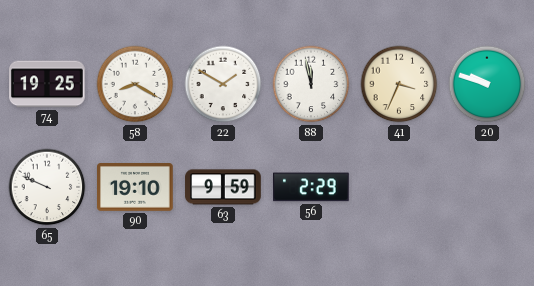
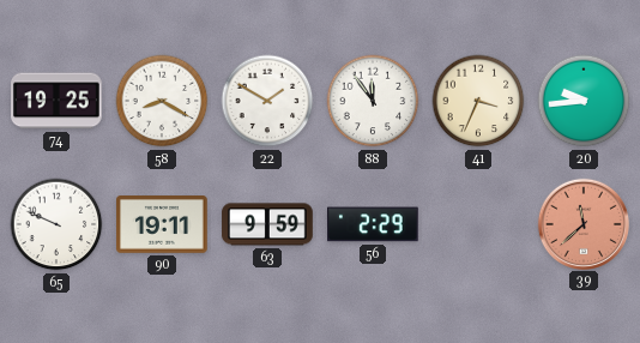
88: 11:58 -> 11:54
20: 9:48 -> 9:44
90: 19:10 -> 19:11
39: none -> 11:38
